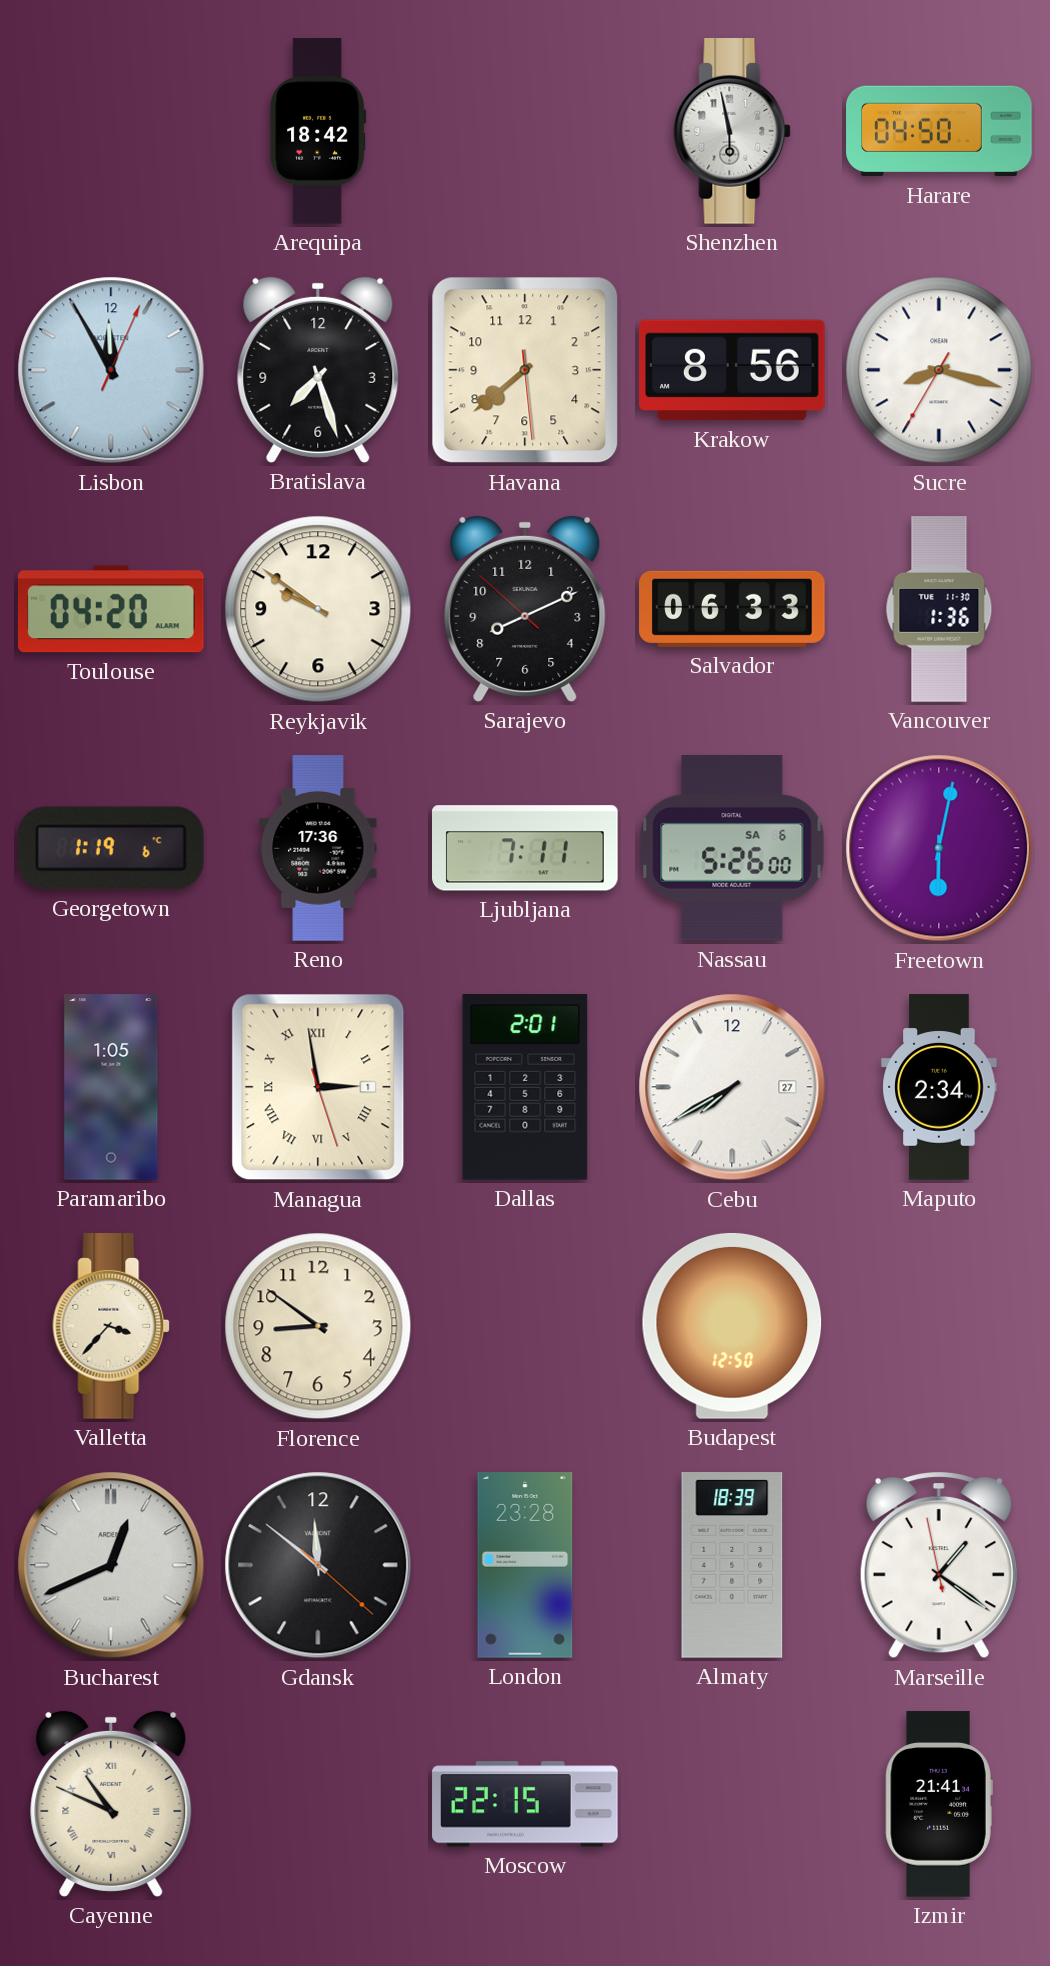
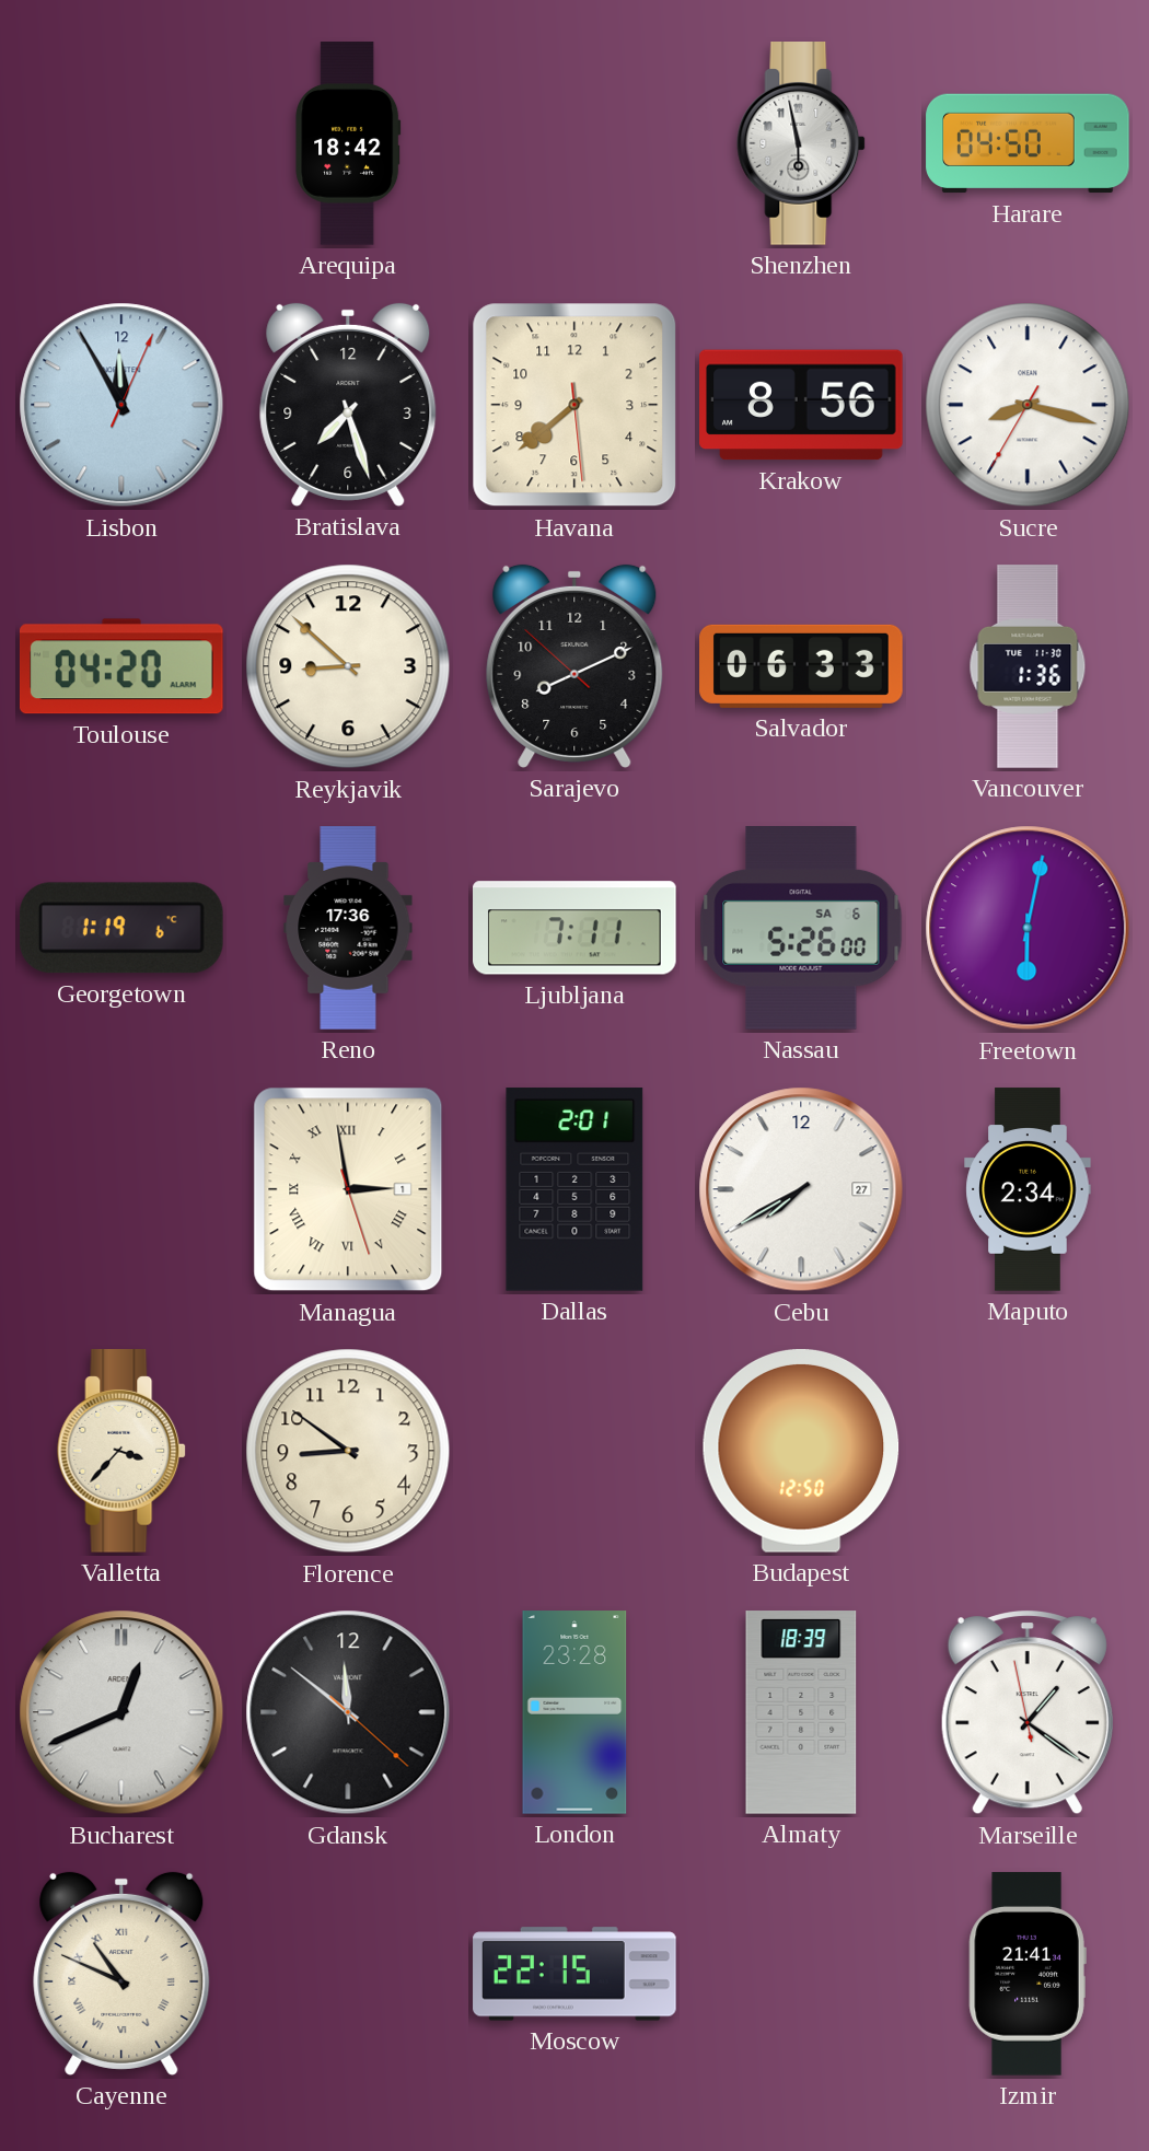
Reykjavik: 9:51 -> 8:52
Paramaribo: 1:05 -> none
